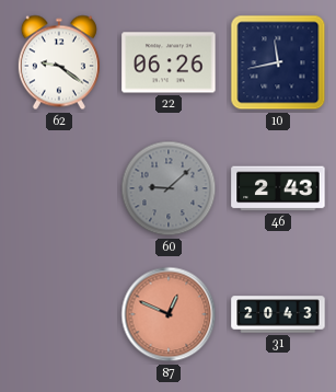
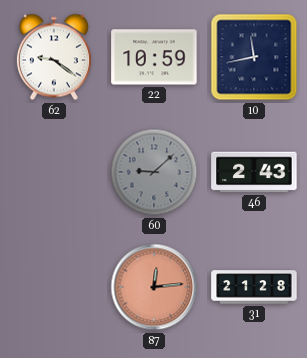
22: 06:26 -> 10:59
87: 12:49 -> 12:14
31: 20:43 -> 21:28
